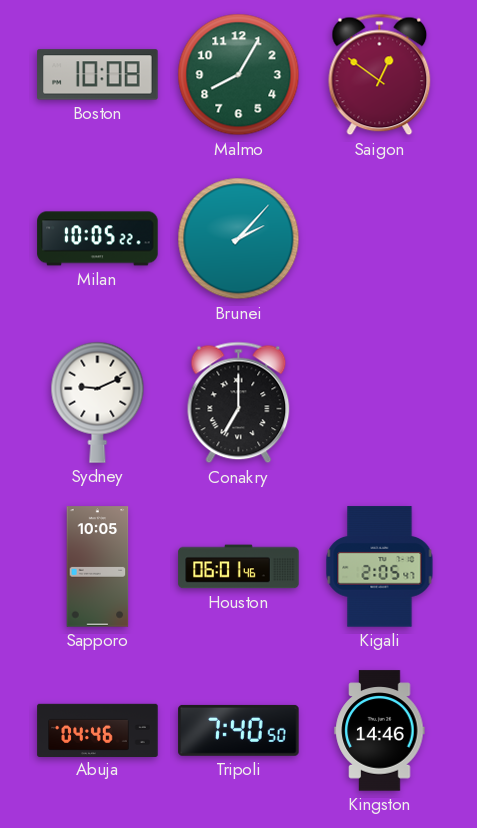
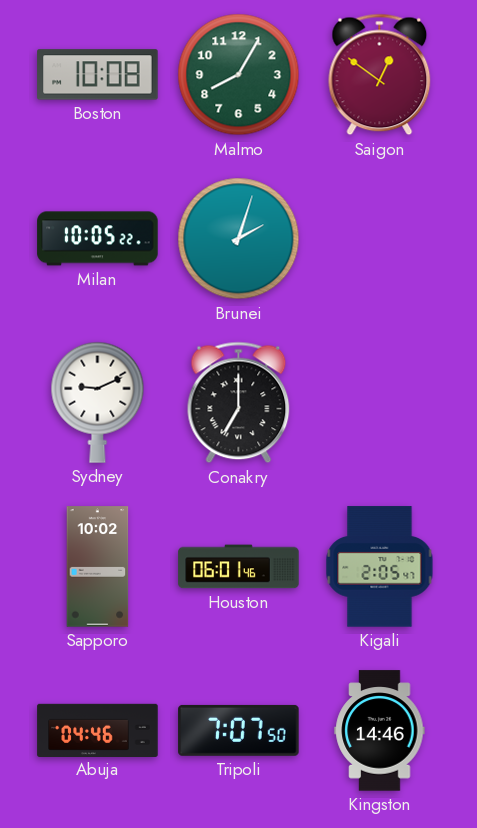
Brunei: 2:07 -> 2:03
Sapporo: 10:05 -> 10:02
Tripoli: 7:40 -> 7:07
